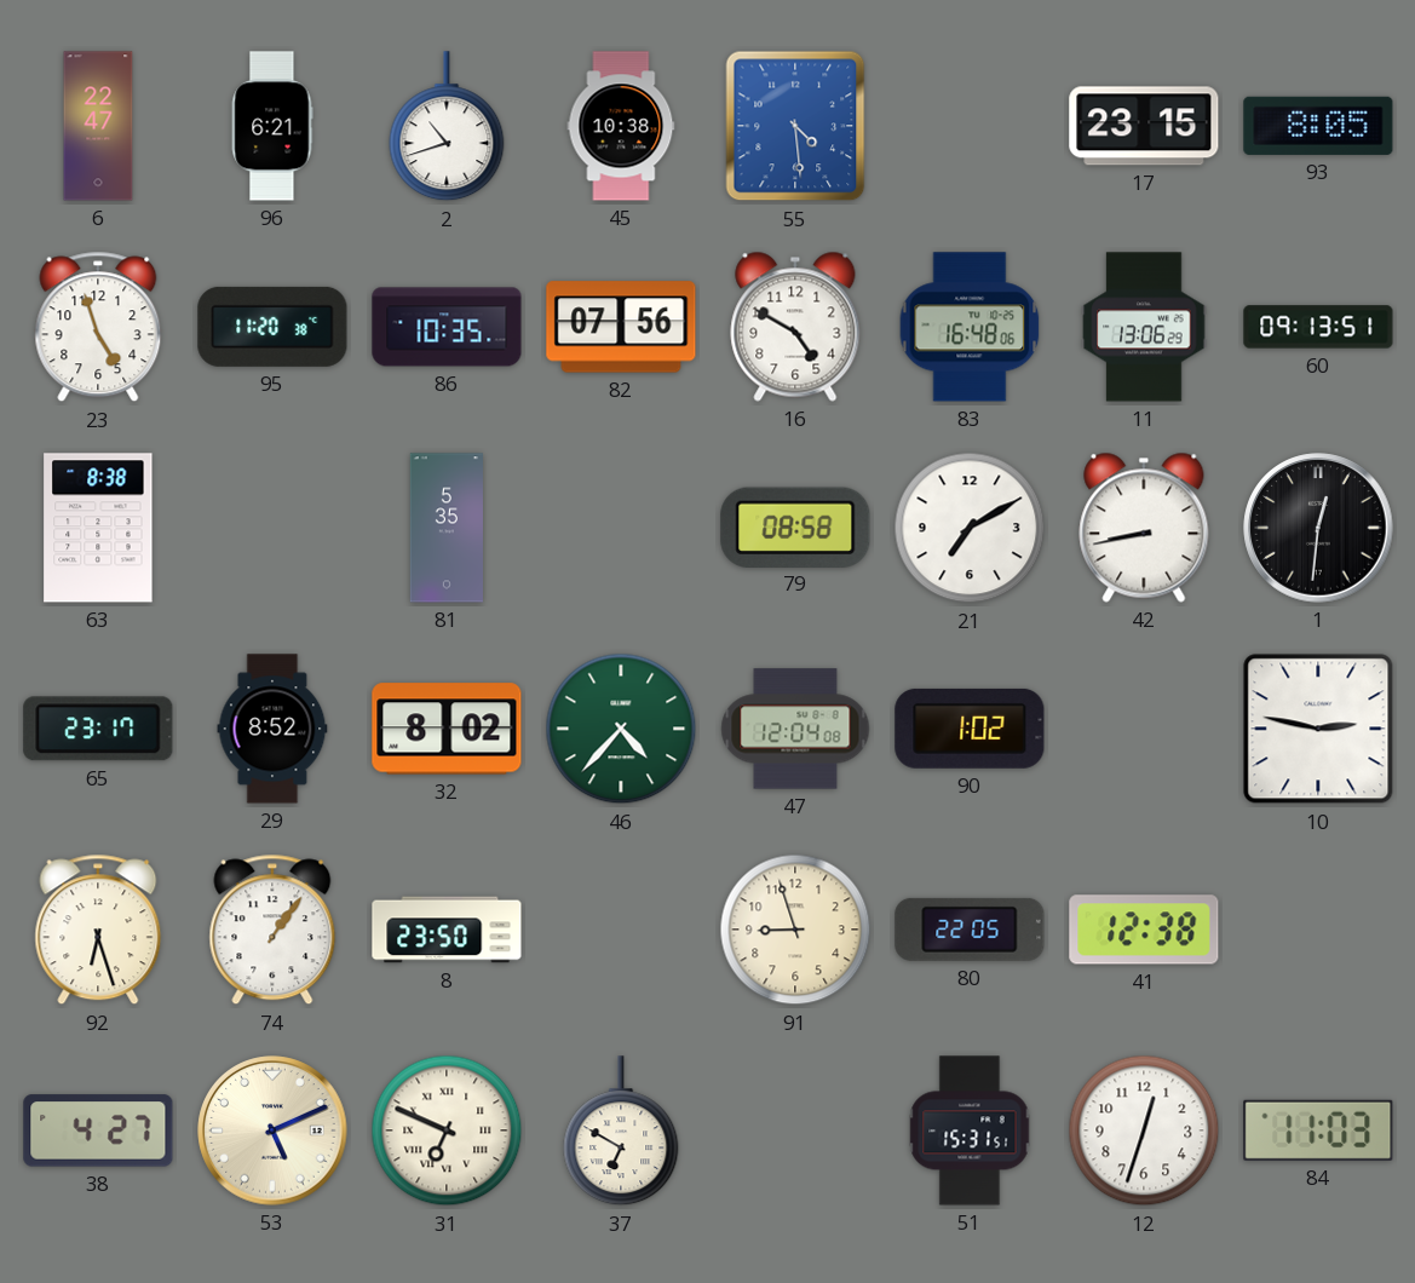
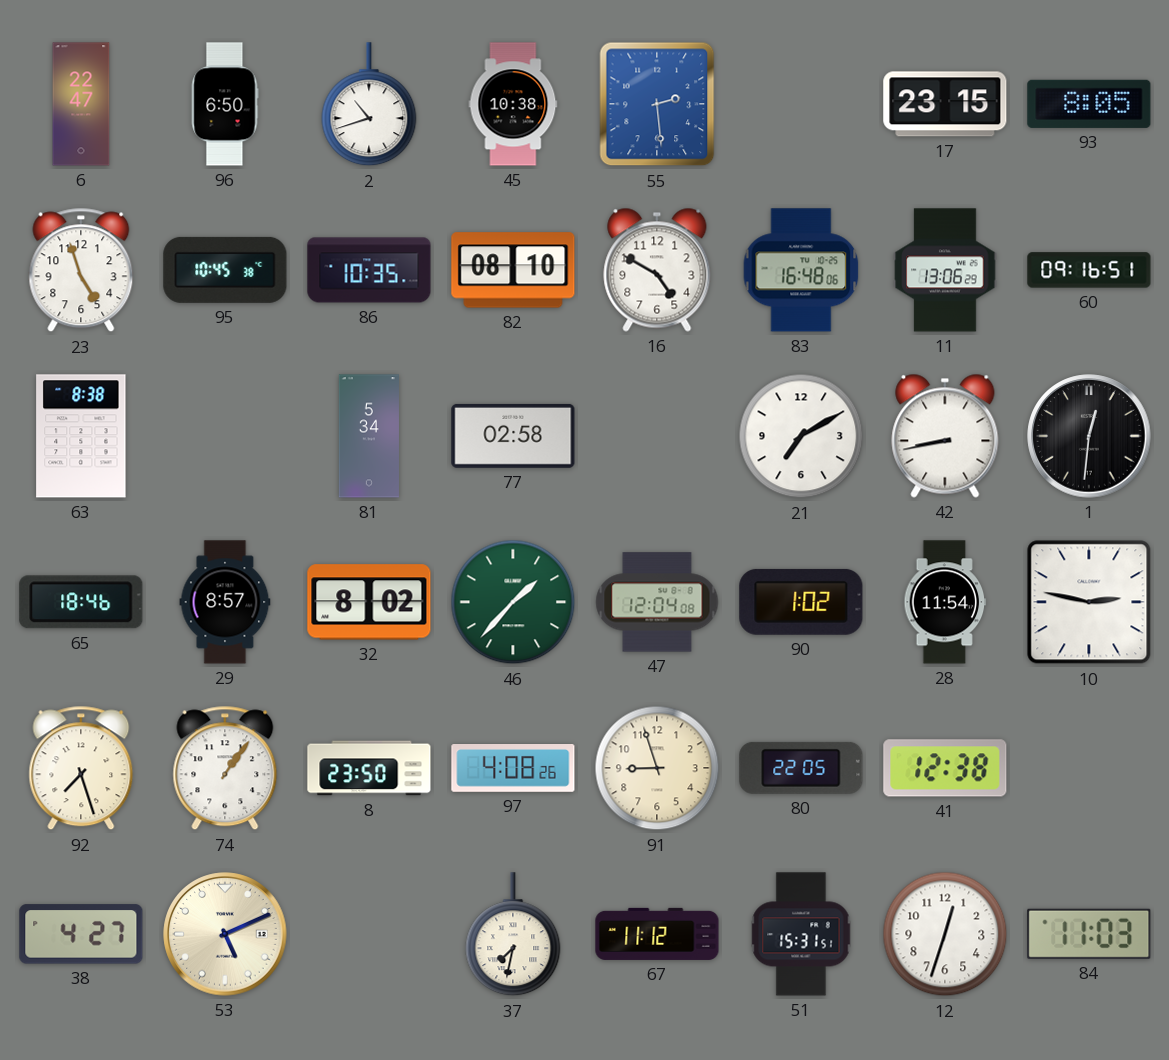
96: 6:21 -> 6:50
55: 4:29 -> 2:29
95: 11:20 -> 10:45
82: 07:56 -> 08:10
60: 09:13 -> 09:16
81: 5:35 -> 5:34
77: none -> 02:58
79: 08:58 -> none
65: 23:17 -> 18:46
29: 8:52 -> 8:57
46: 4:37 -> 1:37
28: none -> 11:54
92: 6:27 -> 7:27
97: none -> 4:08
31: 6:49 -> none
37: 6:50 -> 7:32
67: none -> 11:12
